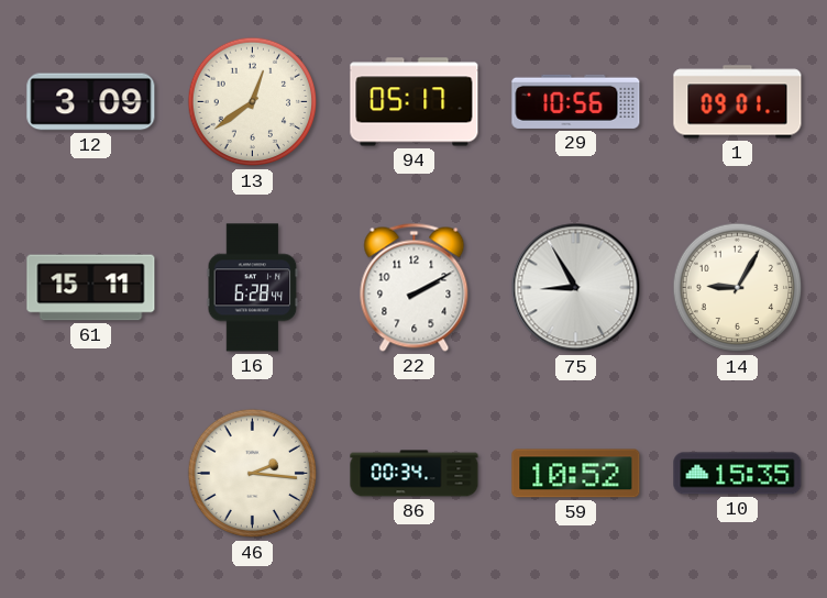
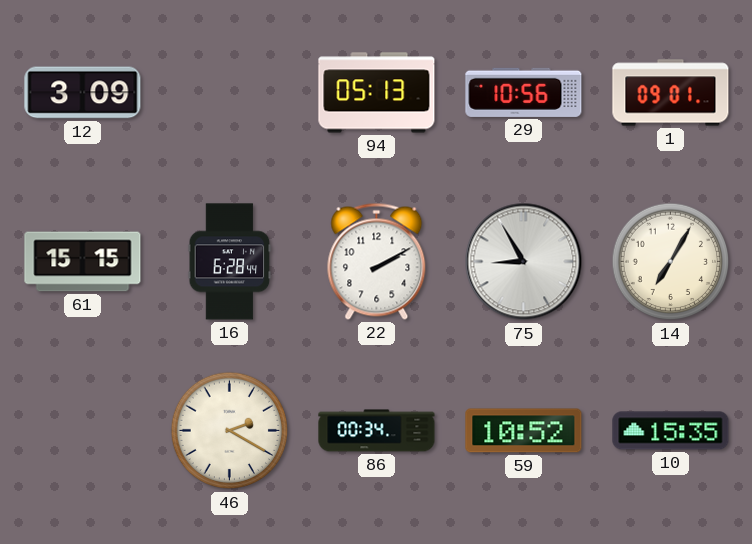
13: 12:39 -> none
94: 05:17 -> 05:13
61: 15:11 -> 15:15
14: 9:05 -> 7:05
46: 2:16 -> 2:20
